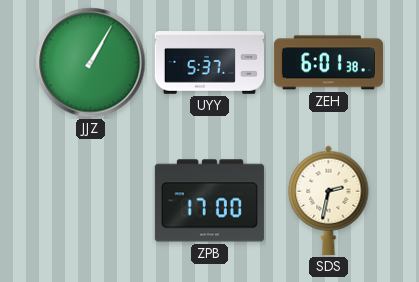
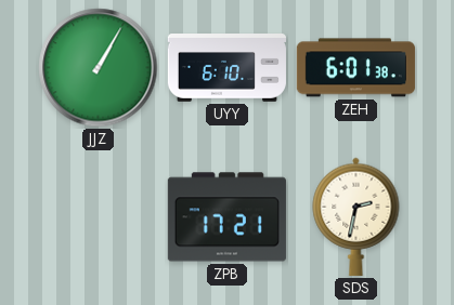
UYY: 5:37 -> 6:10
ZPB: 17:00 -> 17:21
